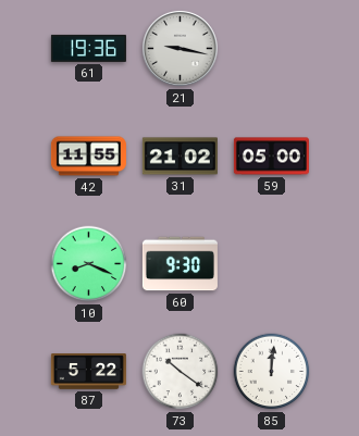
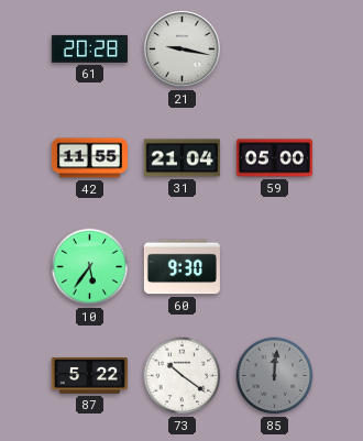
61: 19:36 -> 20:28
31: 21:02 -> 21:04
10: 8:19 -> 5:36
85 dial: white -> grey
